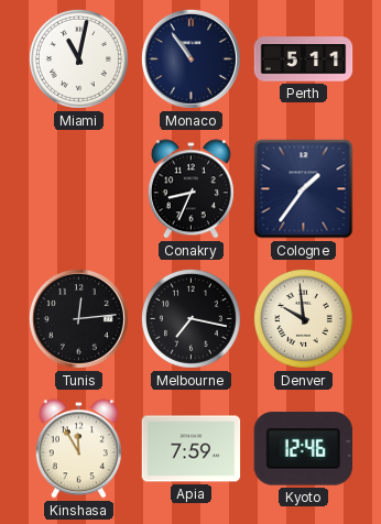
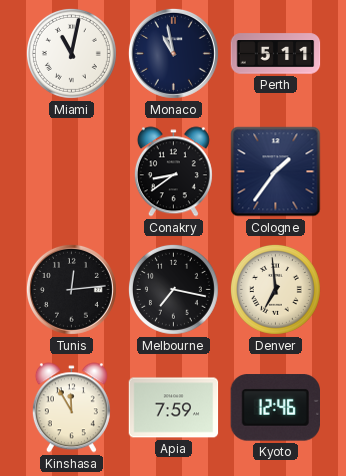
Monaco: 10:54 -> 10:58
Conakry: 8:34 -> 8:39
Denver: 9:59 -> 6:59
